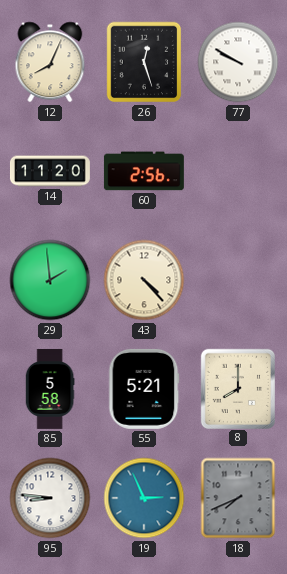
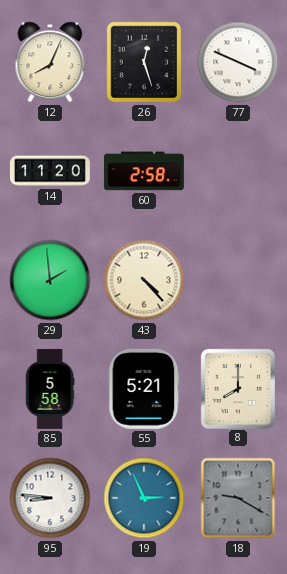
77: 9:50 -> 3:49
60: 2:56 -> 2:58
18: 7:41 -> 9:20
